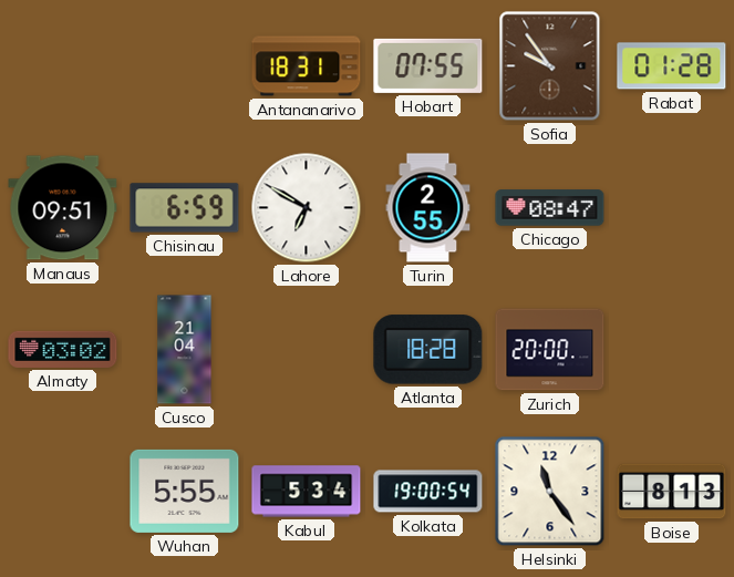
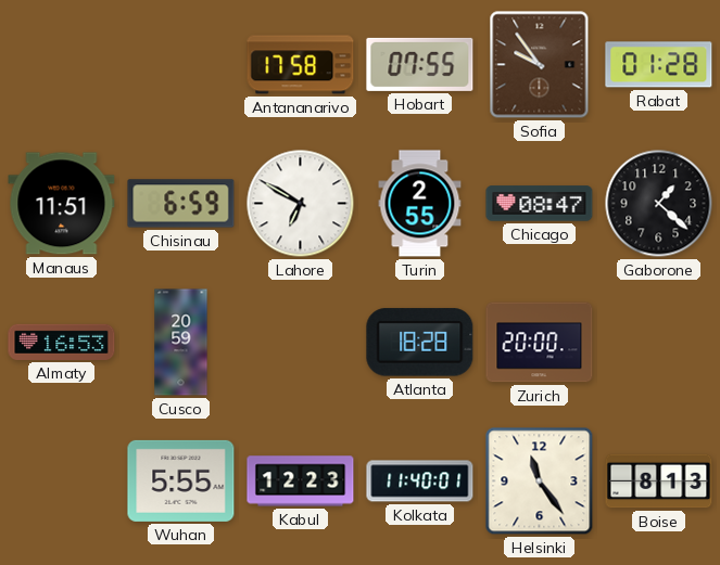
Antananarivo: 18:31 -> 17:58
Manaus: 09:51 -> 11:51
Gaborone: none -> 1:22
Almaty: 03:02 -> 16:53
Cusco: 21:04 -> 20:59
Kabul: 5:34 -> 12:23
Kolkata: 19:00 -> 11:40
